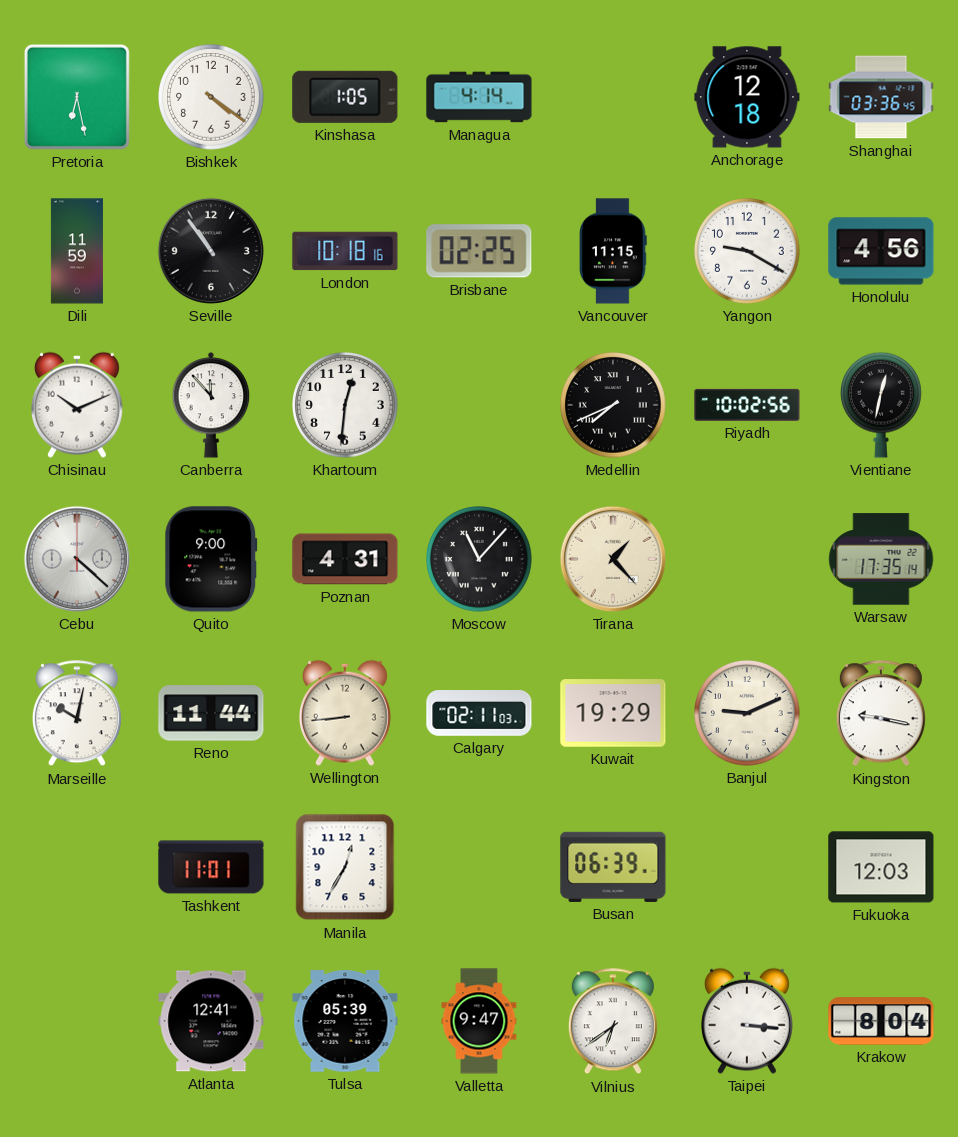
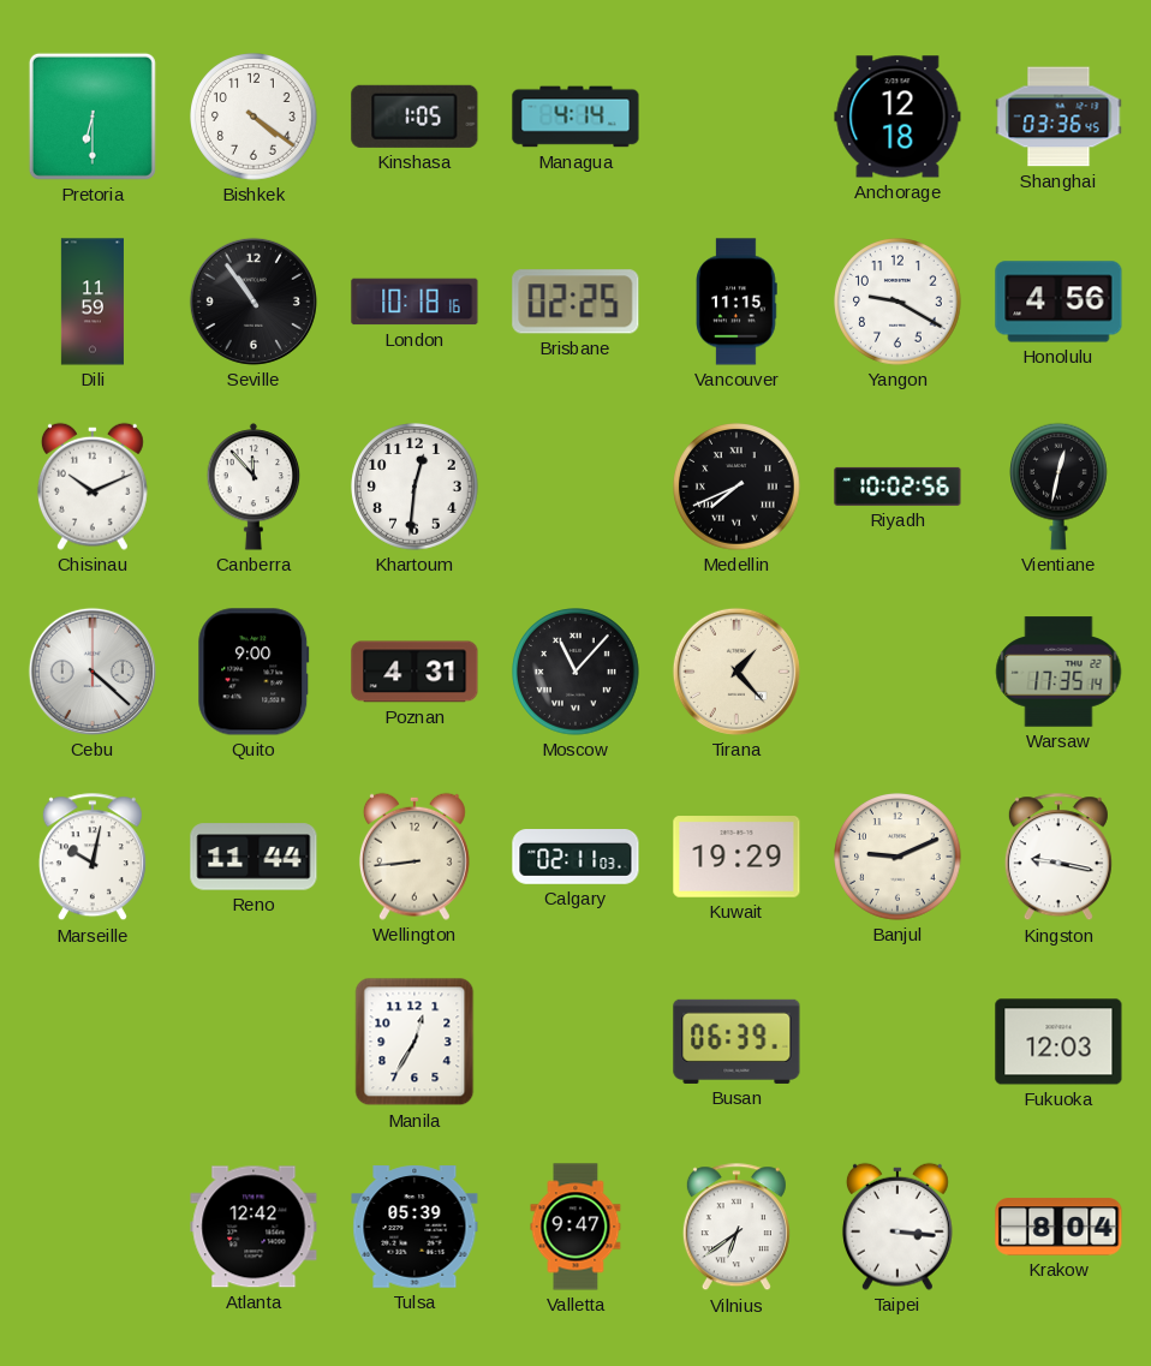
Pretoria: 6:28 -> 6:30
Tashkent: 11:01 -> none
Atlanta: 12:41 -> 12:42
